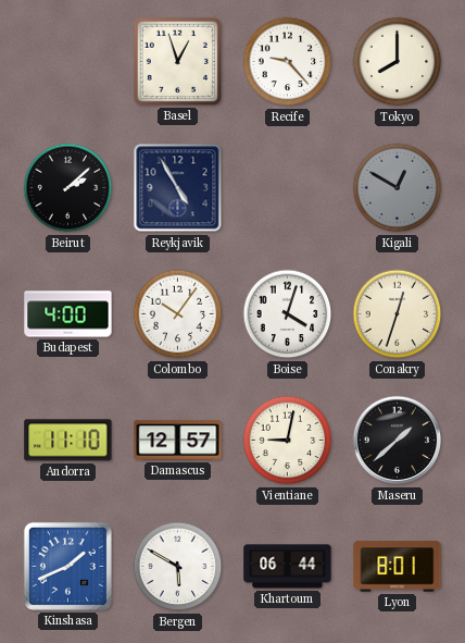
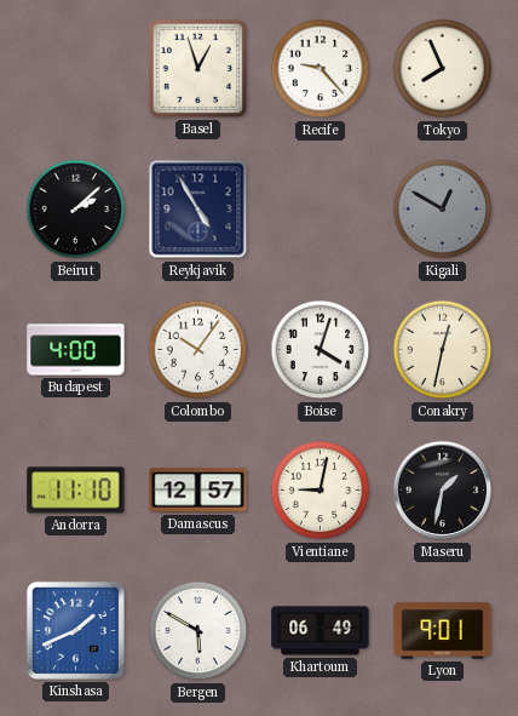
Tokyo: 8:00 -> 7:56
Conakry: 12:33 -> 12:32
Maseru: 1:38 -> 1:32
Khartoum: 06:44 -> 06:49
Lyon: 8:01 -> 9:01
